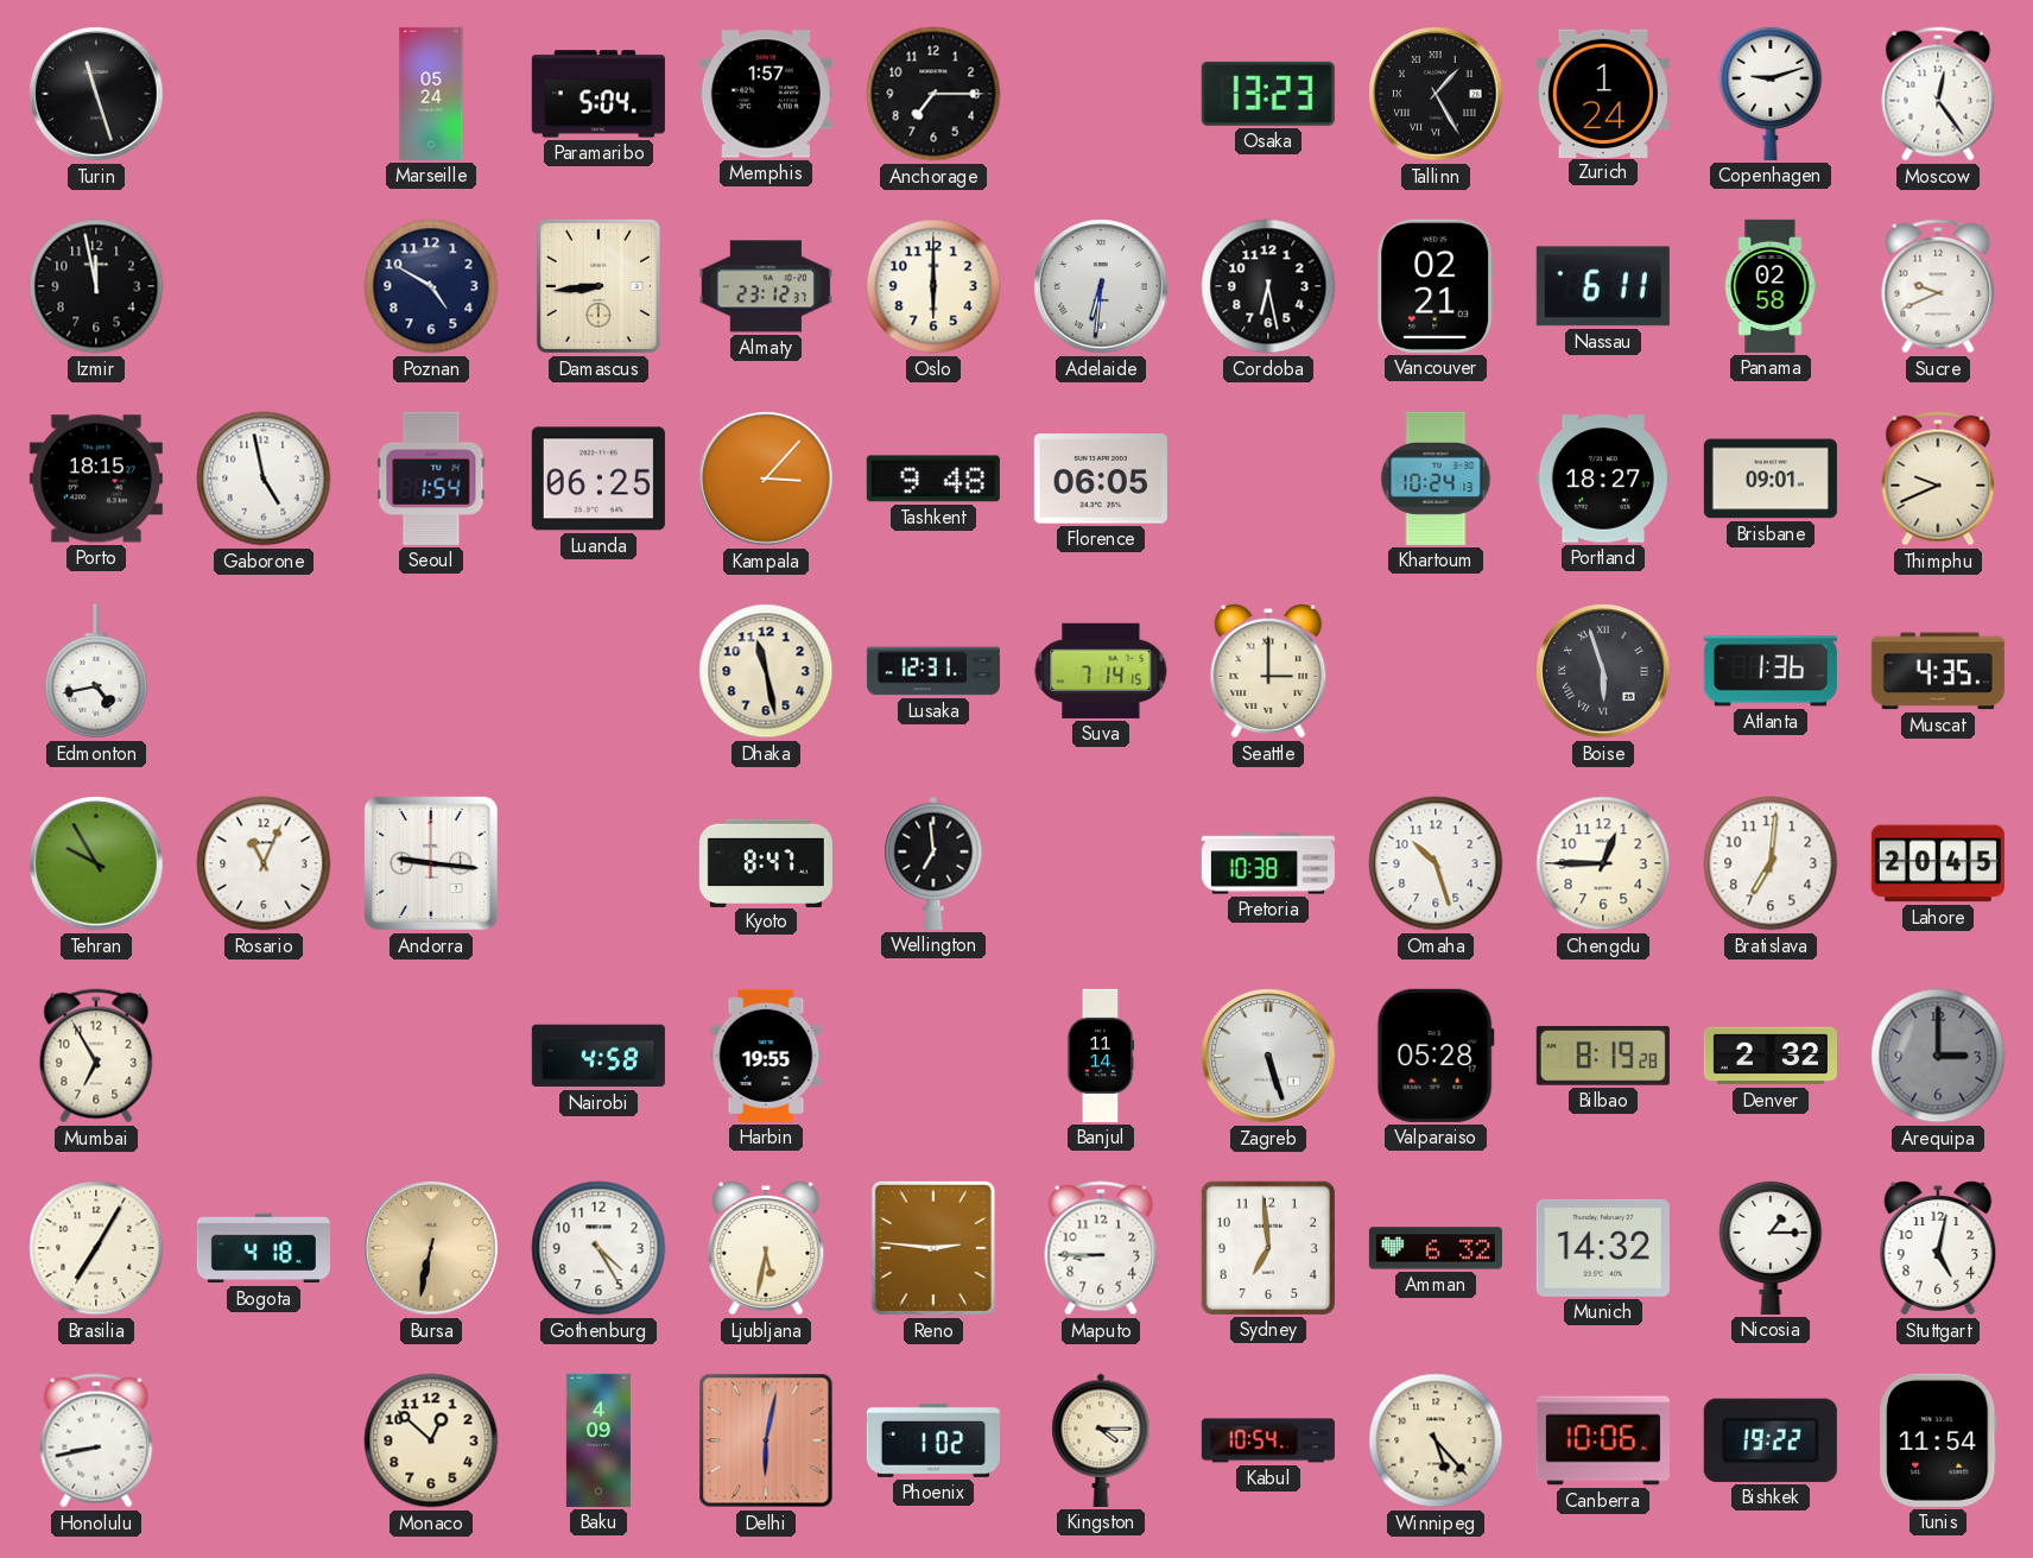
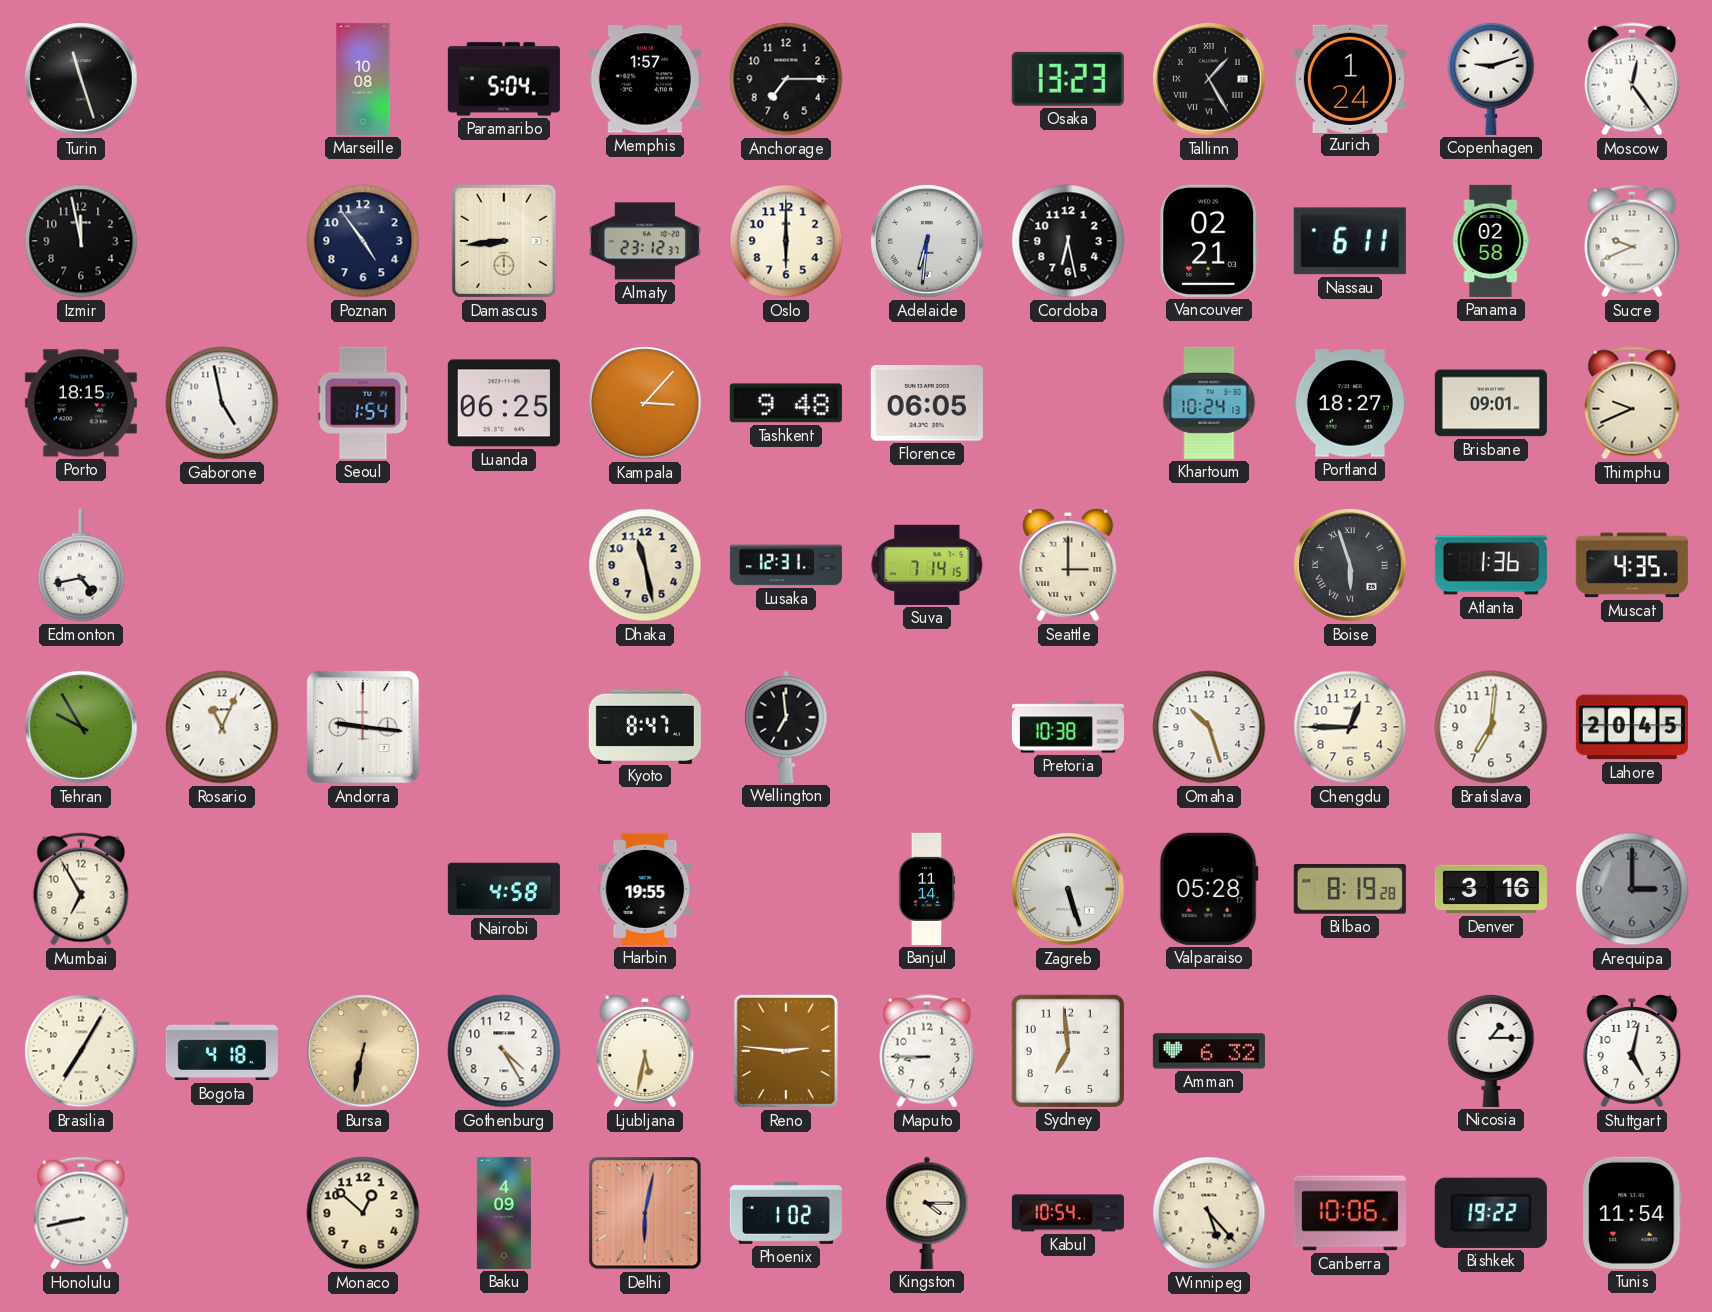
Marseille: 05:24 -> 10:08
Poznan: 4:50 -> 4:54
Denver: 2:32 -> 3:16
Munich: 14:32 -> none
